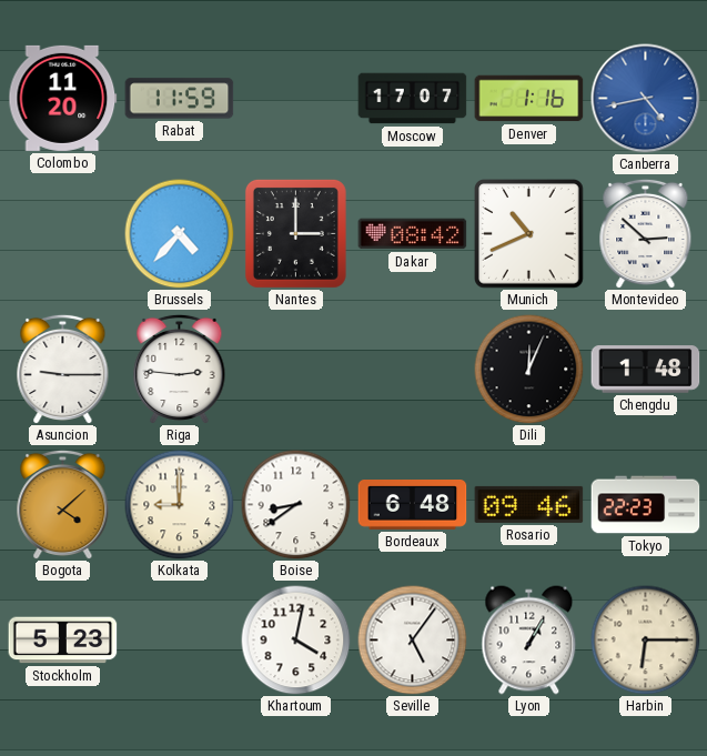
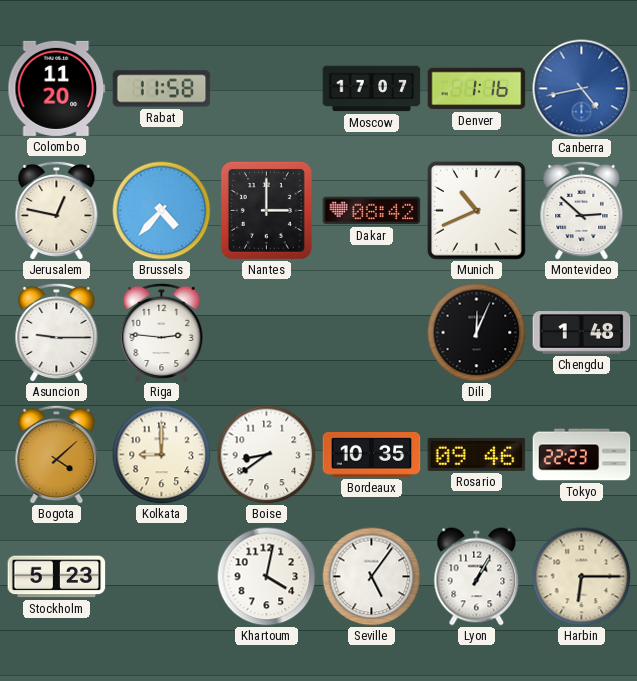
Rabat: 11:59 -> 11:58
Jerusalem: none -> 12:47
Bordeaux: 6:48 -> 10:35
